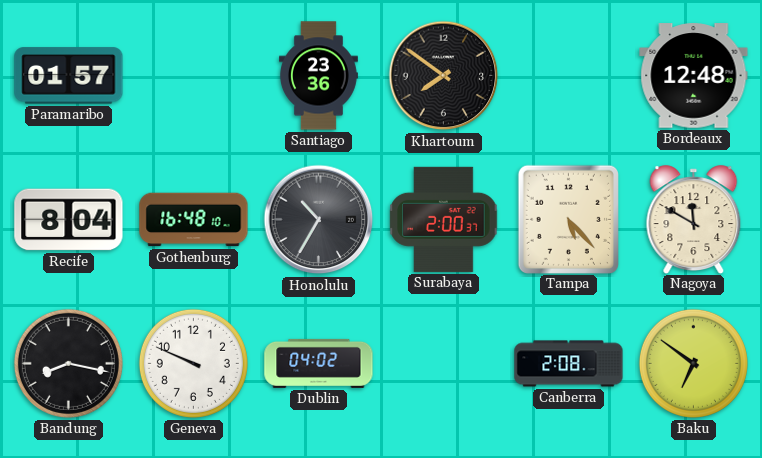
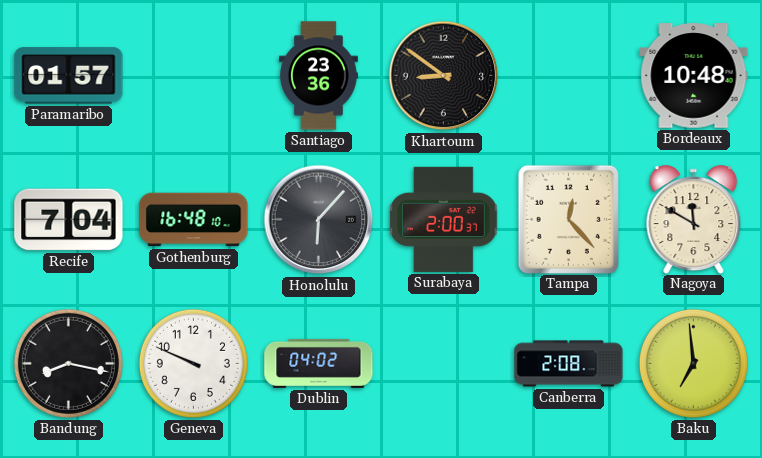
Khartoum: 7:51 -> 8:51
Bordeaux: 12:48 -> 10:48
Recife: 8:04 -> 7:04
Honolulu: 10:35 -> 6:07
Tampa: 5:23 -> 12:23
Baku: 6:51 -> 6:59
